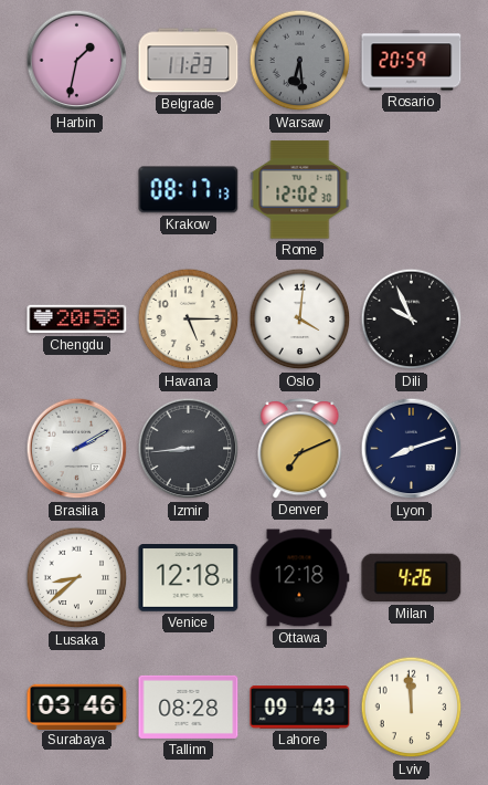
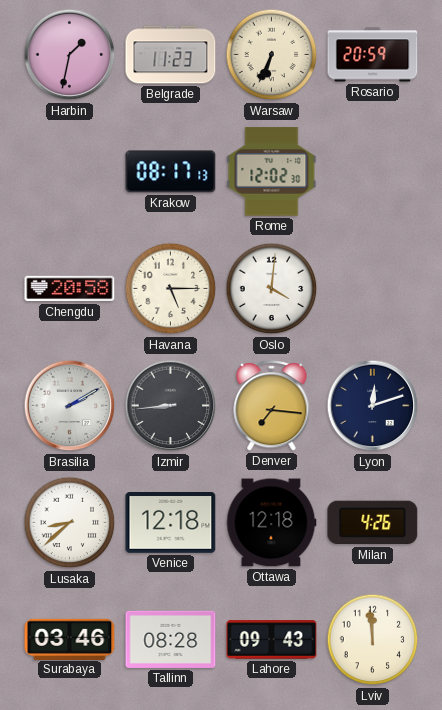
Warsaw: 6:29 -> 6:34
Warsaw dial: grey -> cream
Dili: 9:56 -> none
Denver: 7:11 -> 7:16
Lyon: 8:12 -> 12:12
